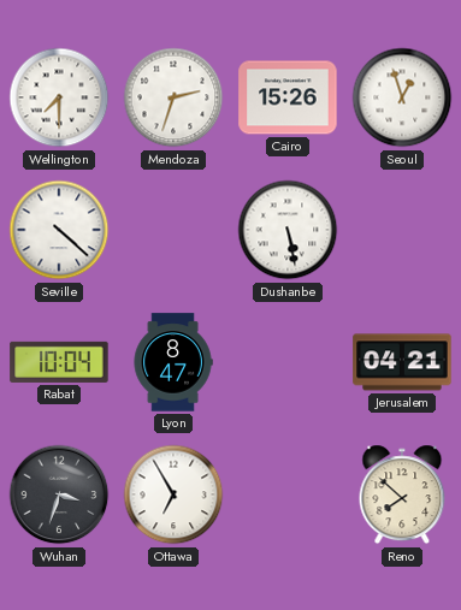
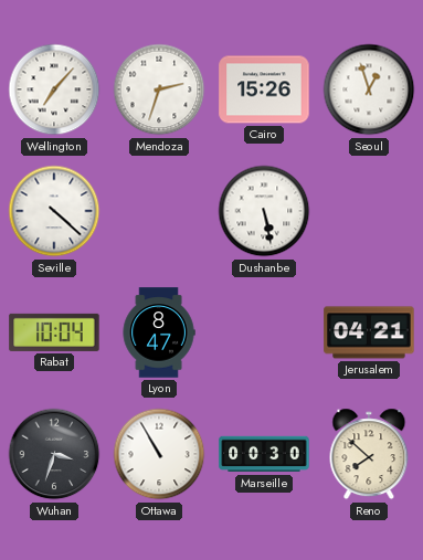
Wellington: 7:30 -> 7:07
Ottawa: 6:55 -> 10:55
Marseille: none -> 00:30
